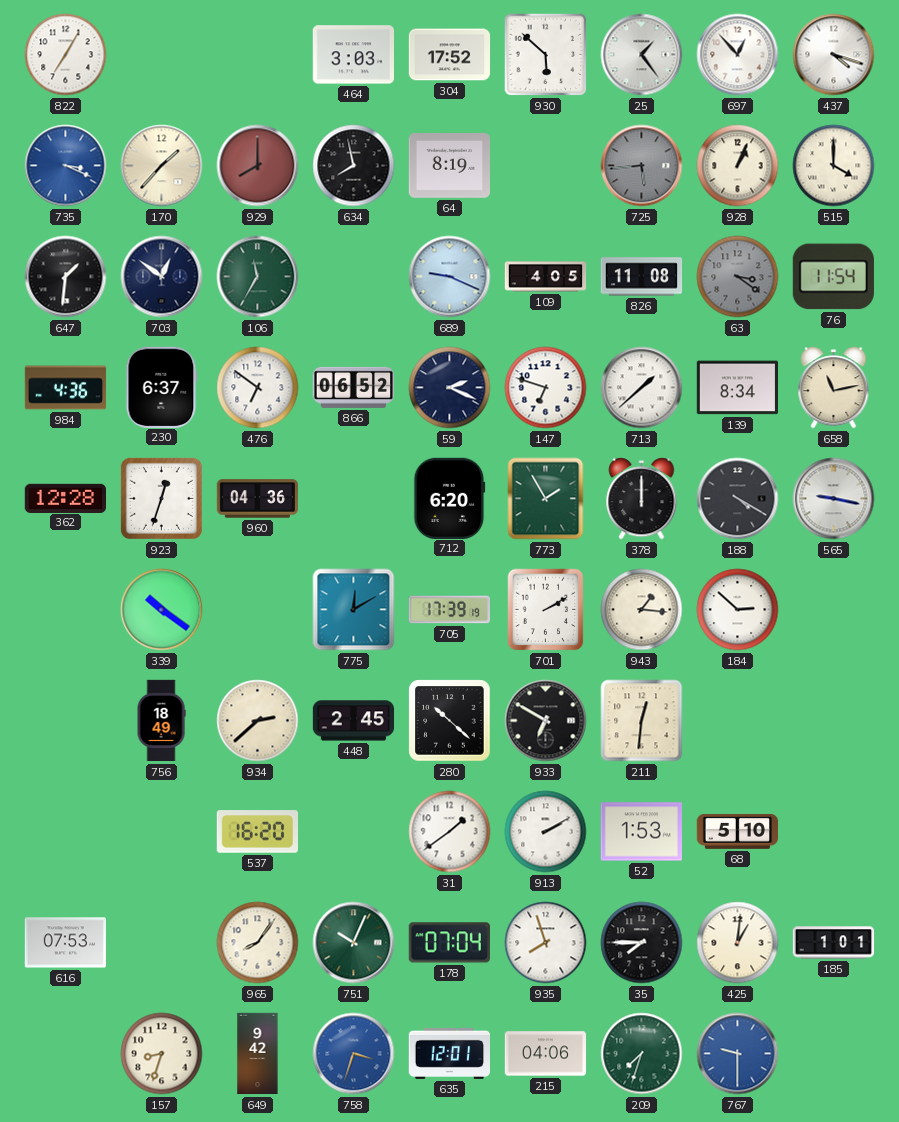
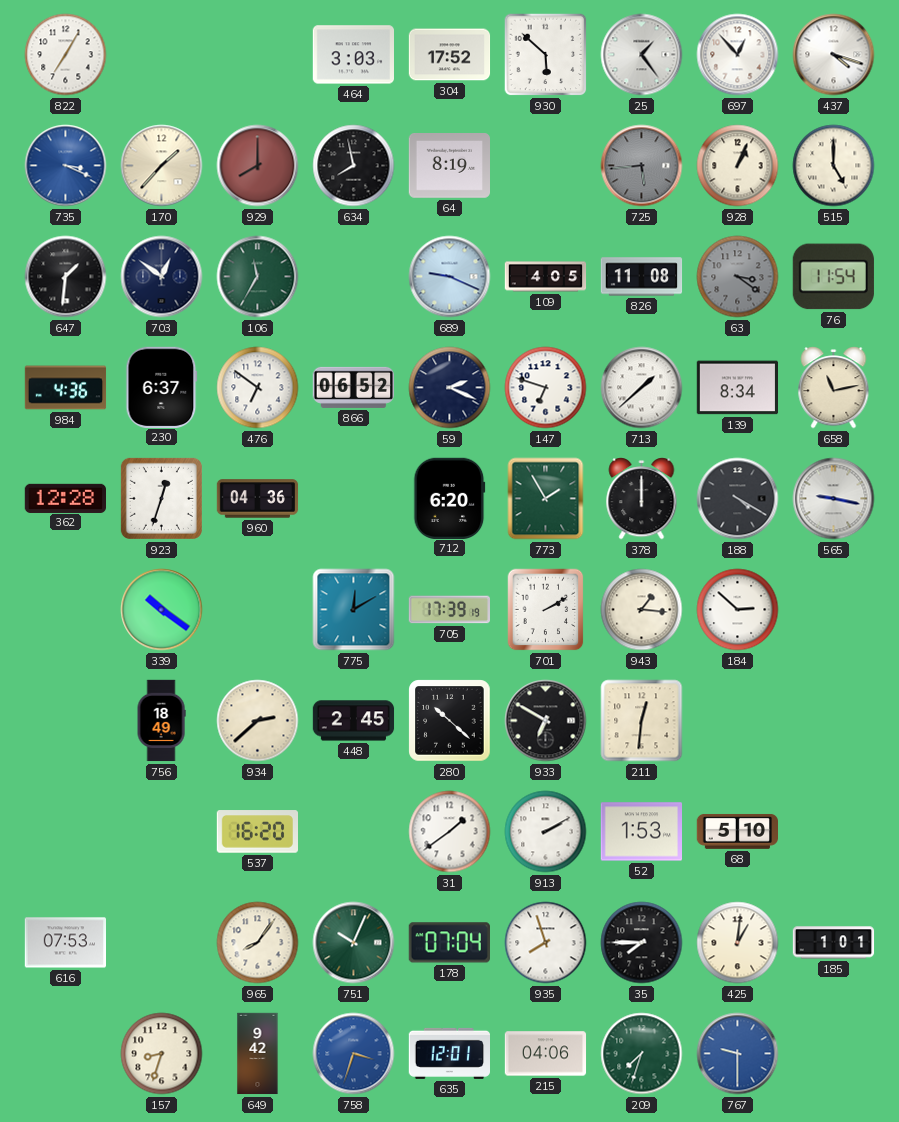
515: 4:00 -> 5:00
